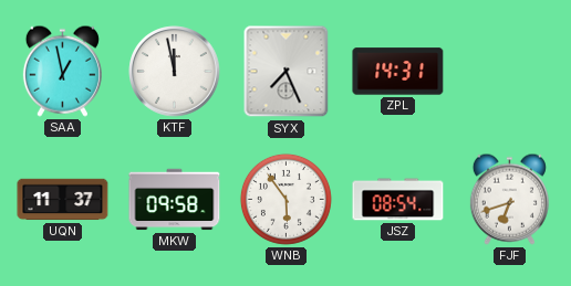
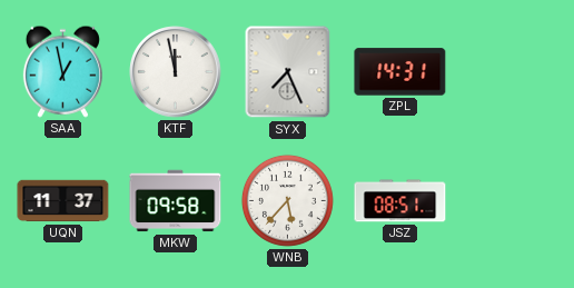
WNB: 5:54 -> 5:37
JSZ: 08:54 -> 08:51
FJF: 6:42 -> none
